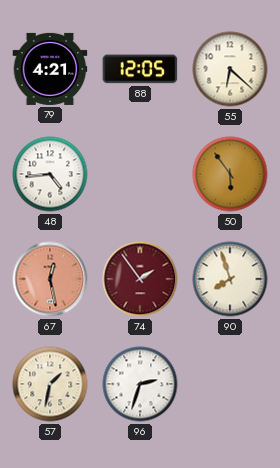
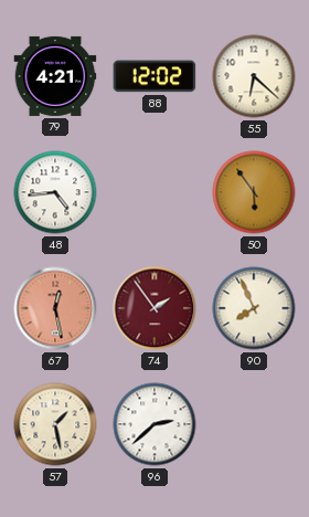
88: 12:05 -> 12:02
90: 7:57 -> 7:56
57: 1:32 -> 1:28
96: 2:33 -> 2:38
